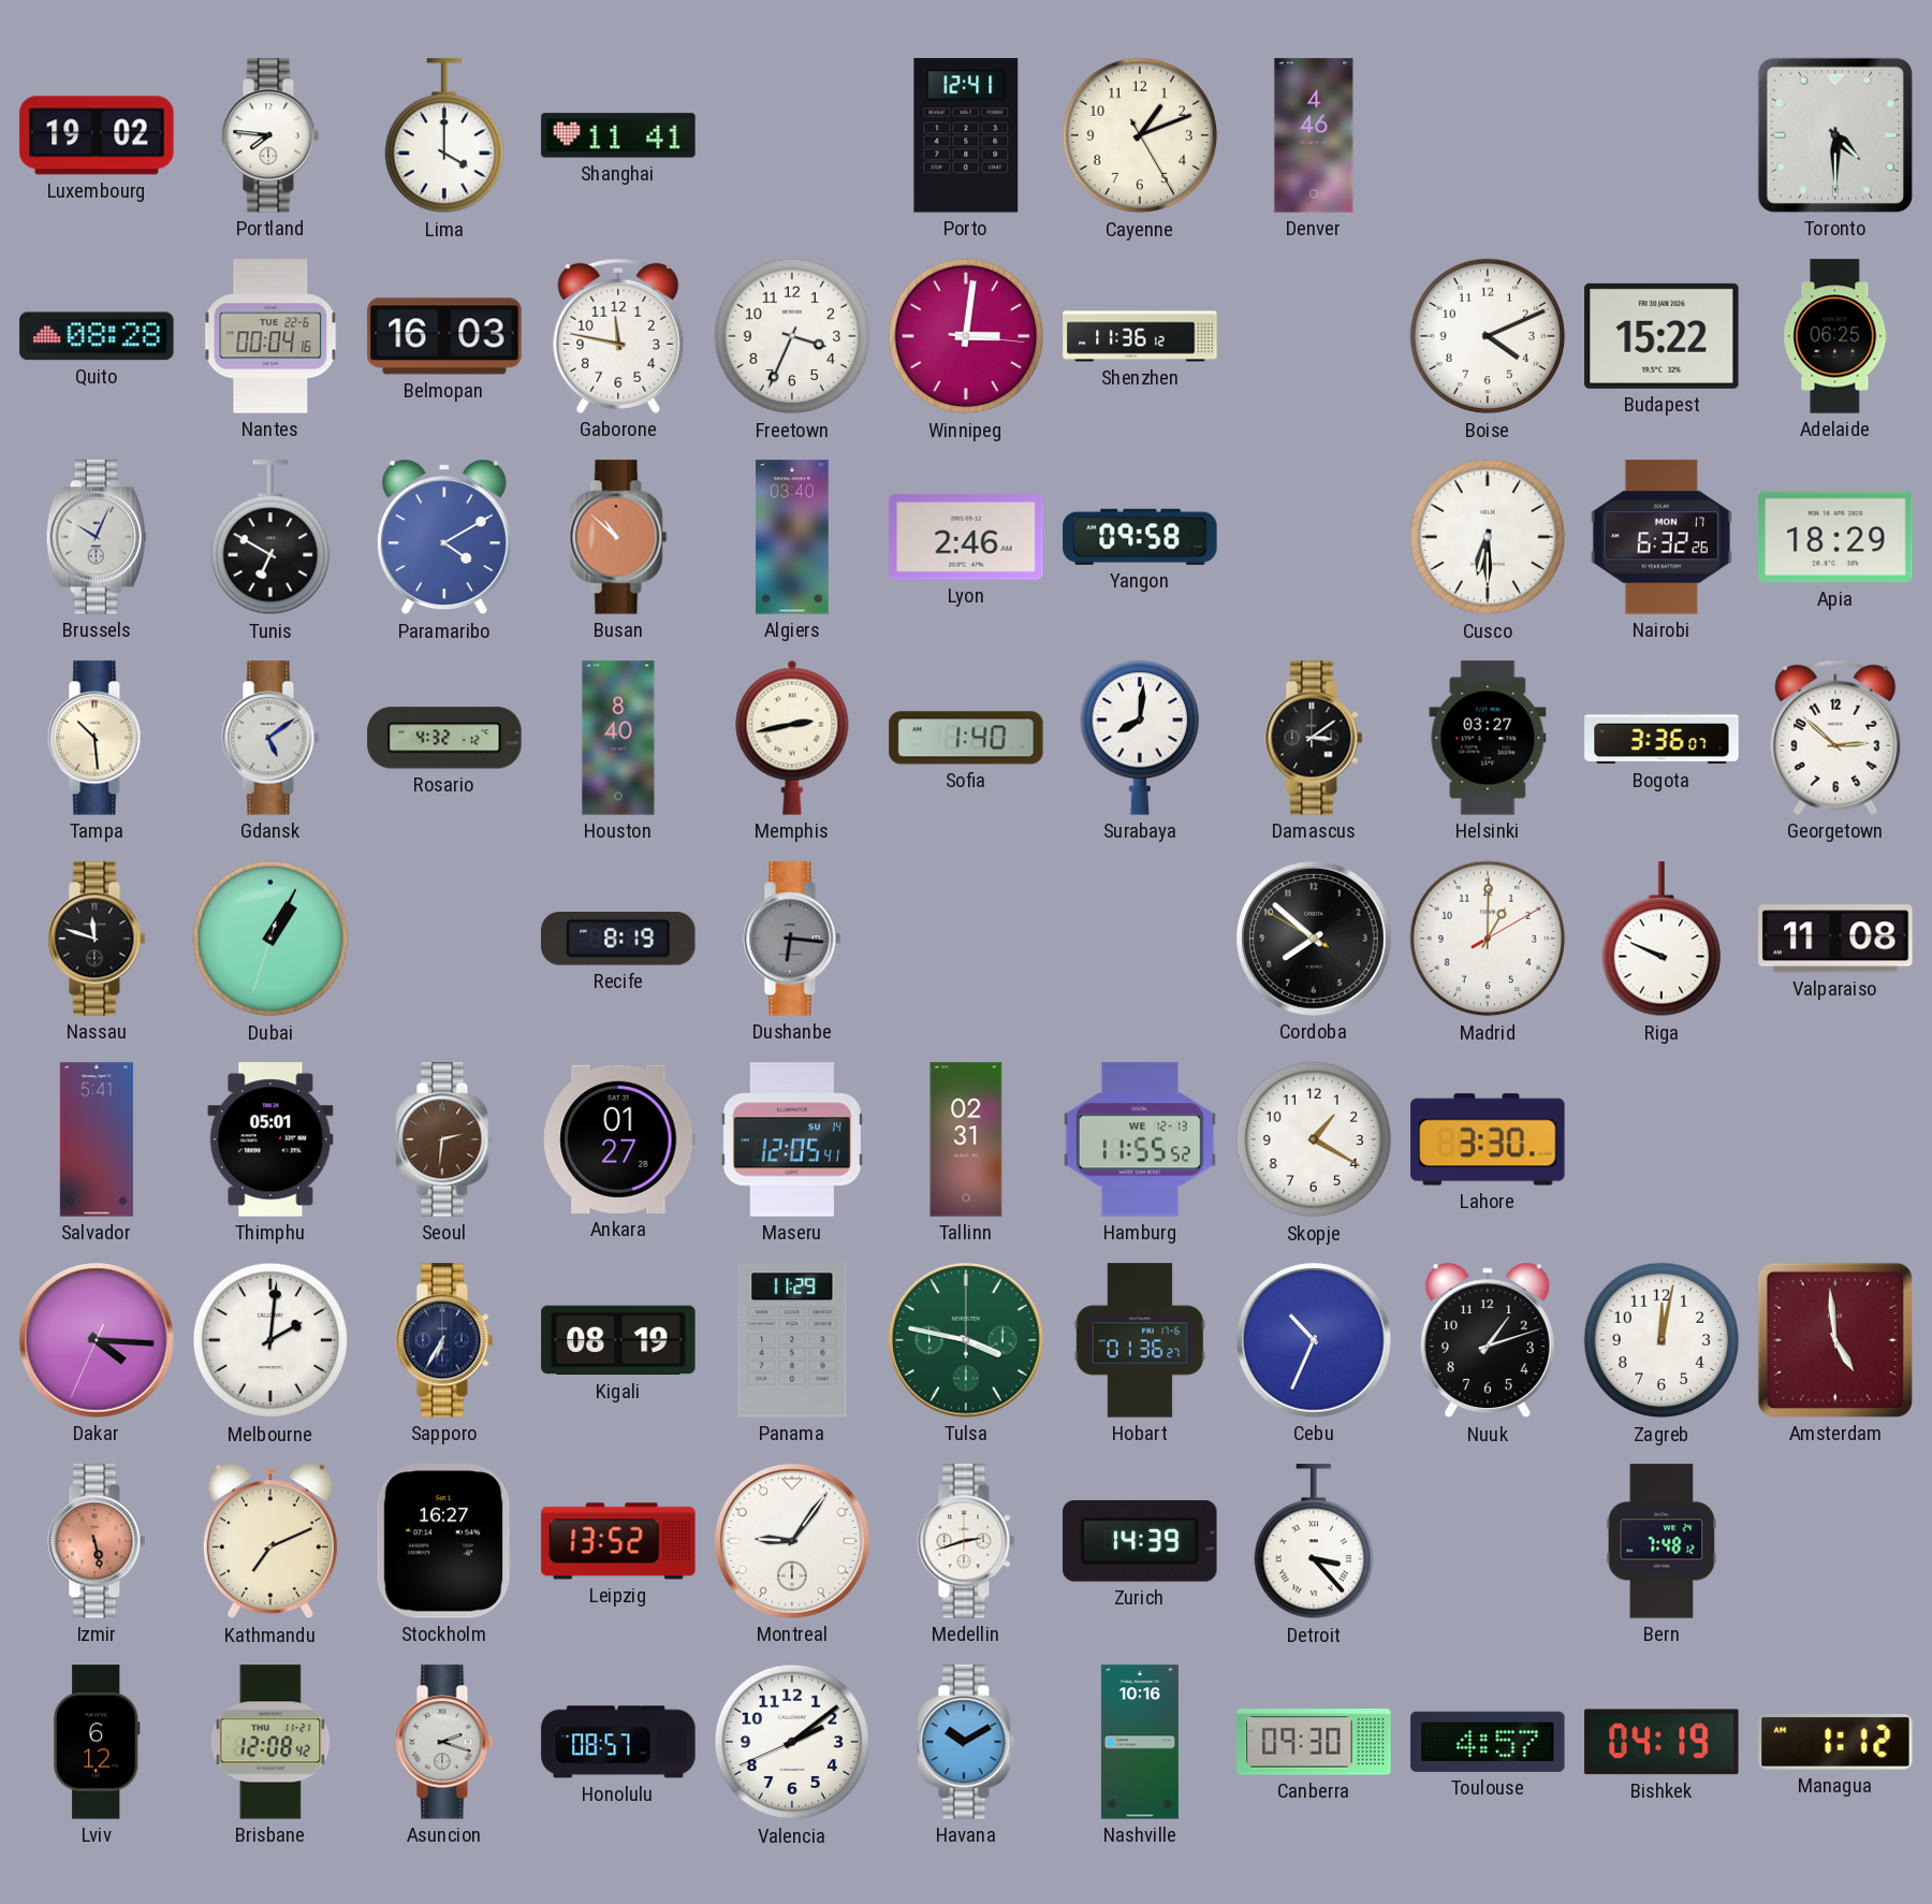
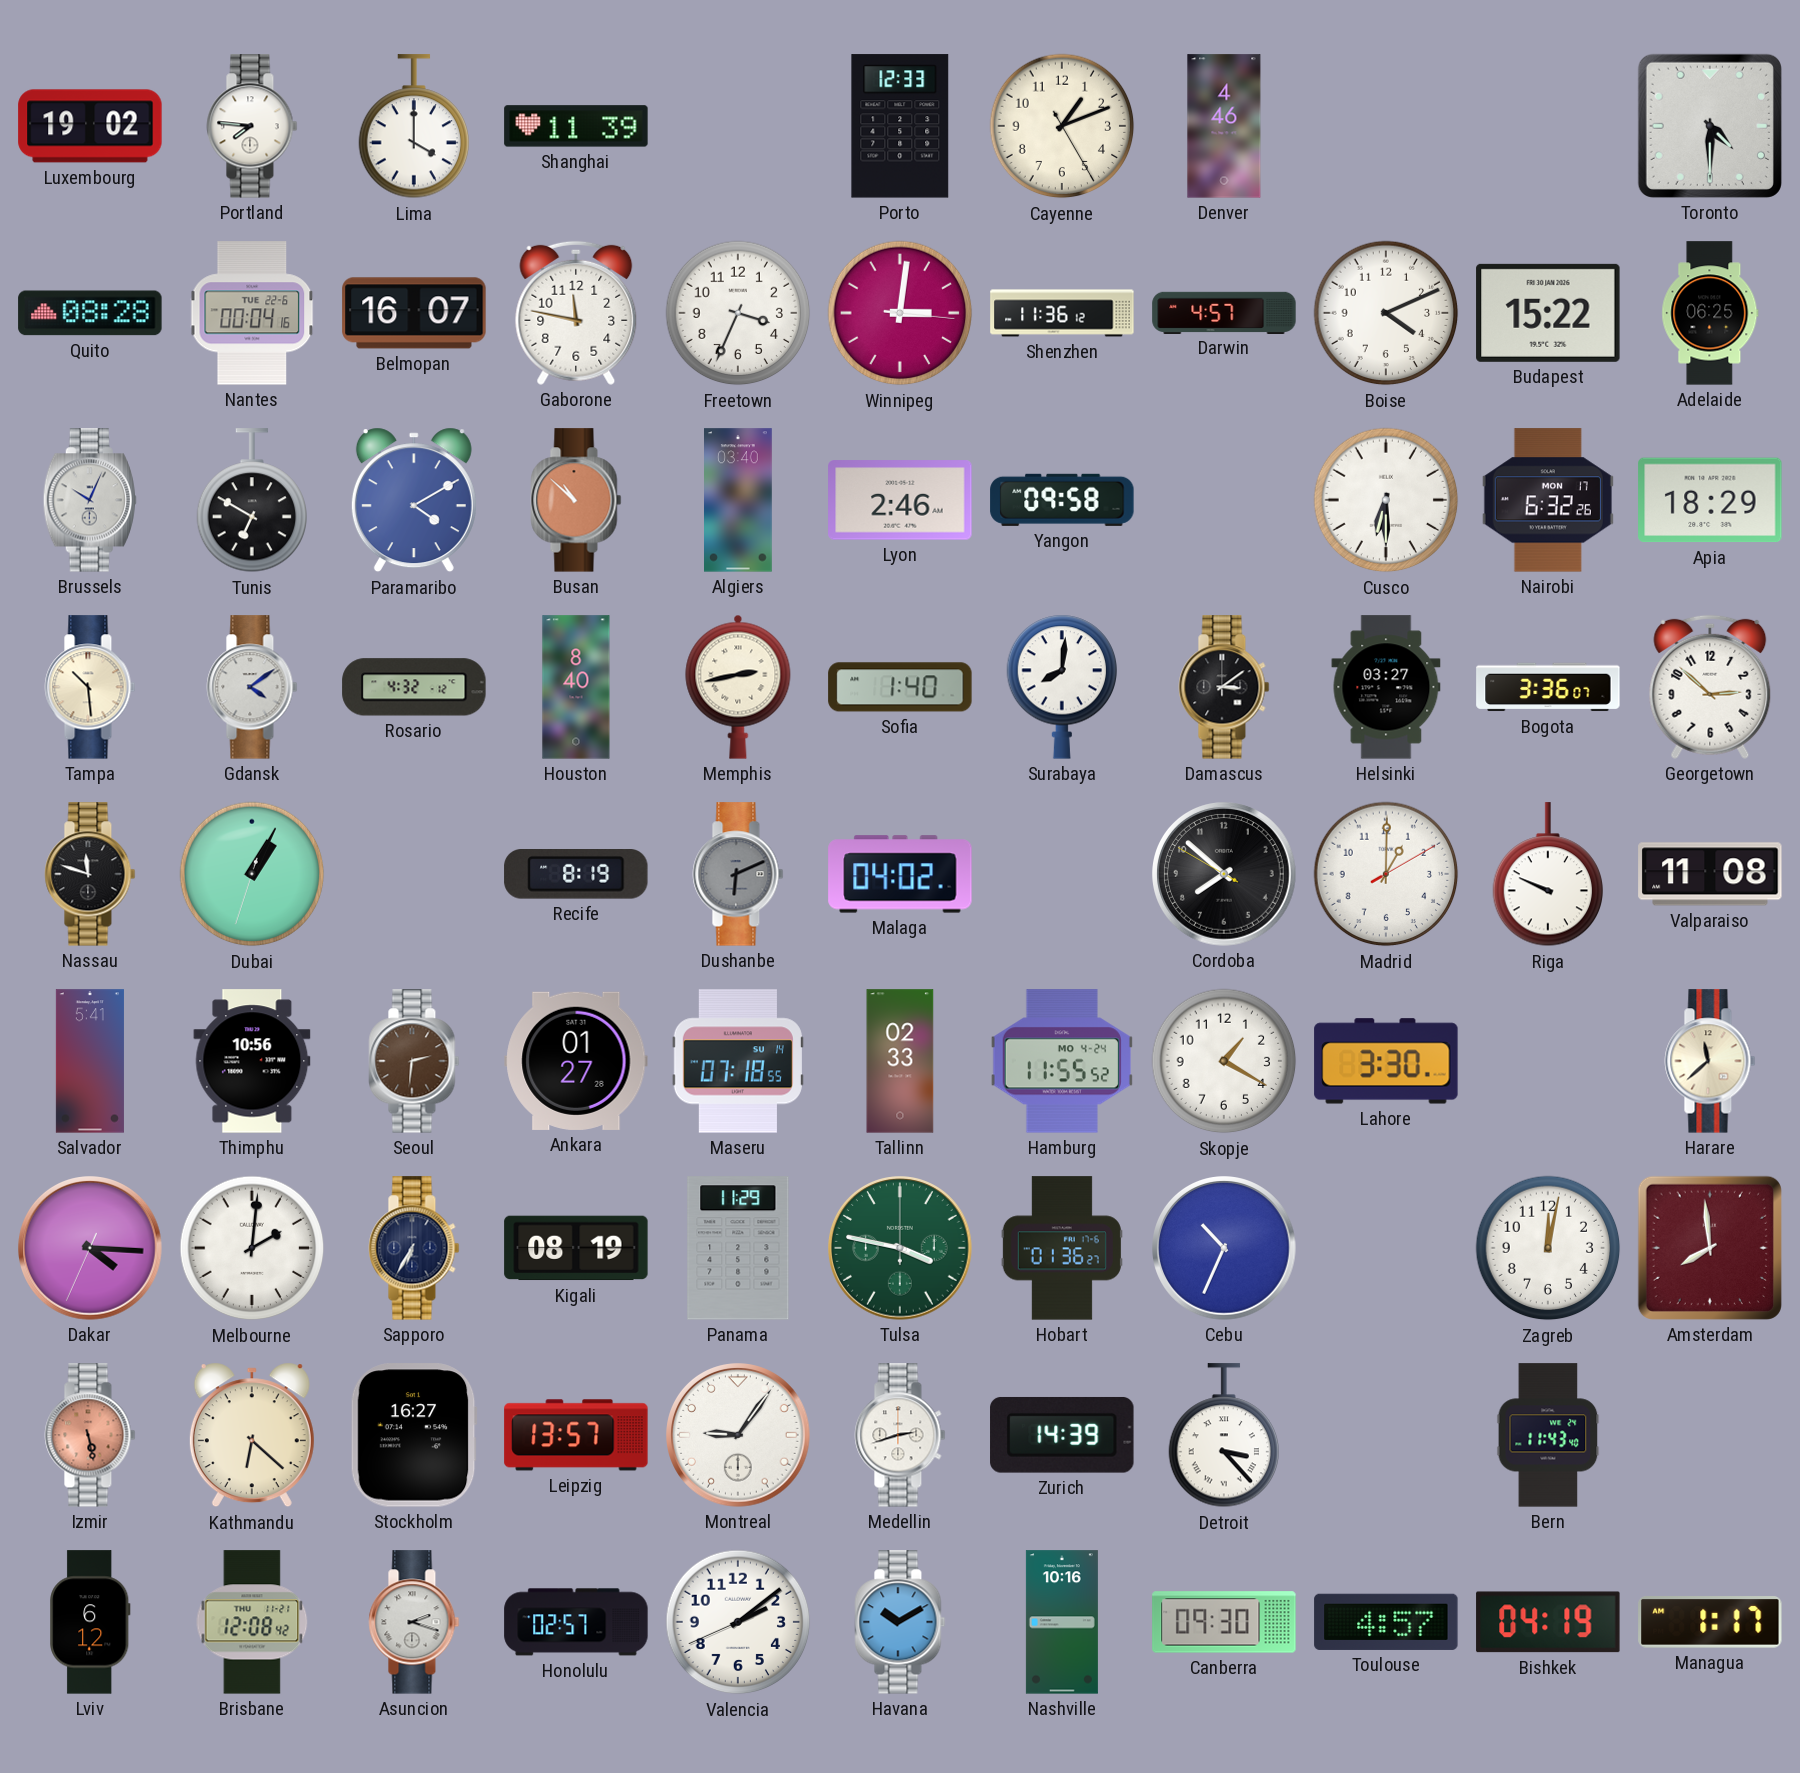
Shanghai: 11:41 -> 11:39
Porto: 12:41 -> 12:33
Belmopan: 16:03 -> 16:07
Darwin: none -> 4:57
Gdansk: 5:09 -> 4:09
Dushanbe: 6:16 -> 6:11
Malaga: none -> 04:02
Thimphu: 05:01 -> 10:56
Maseru: 12:05 -> 07:18
Tallinn: 02:31 -> 02:33
Hamburg date: WE 12-13 -> MO 4-24
Harare: none -> 11:38
Nuuk: 1:12 -> none
Amsterdam: 4:59 -> 7:59
Kathmandu: 7:11 -> 6:22
Leipzig: 13:52 -> 13:57
Bern: 7:48 -> 11:43
Honolulu: 08:57 -> 02:57
Managua: 1:12 -> 1:17
